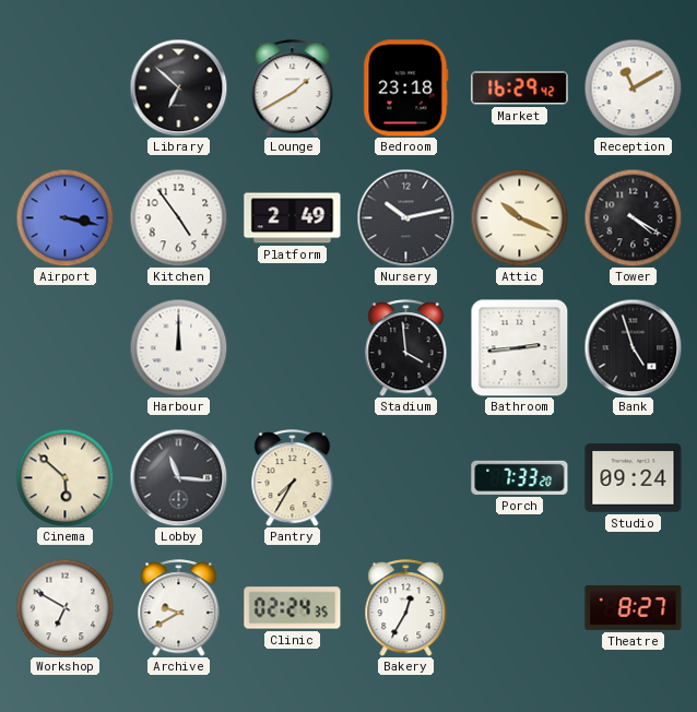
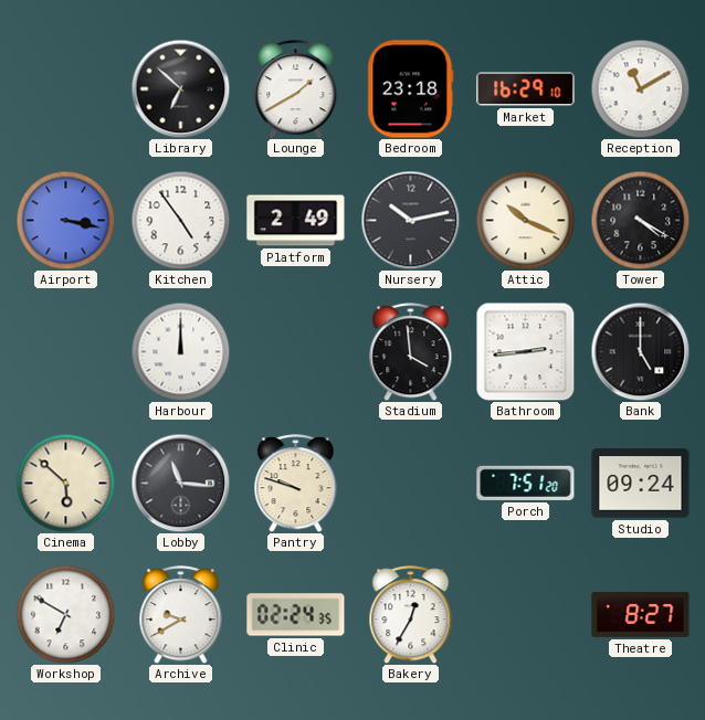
Market: 16:29:42 -> 16:29:10
Bank: 4:57 -> 5:00
Pantry: 7:35 -> 9:48
Porch: 7:33 -> 7:51
